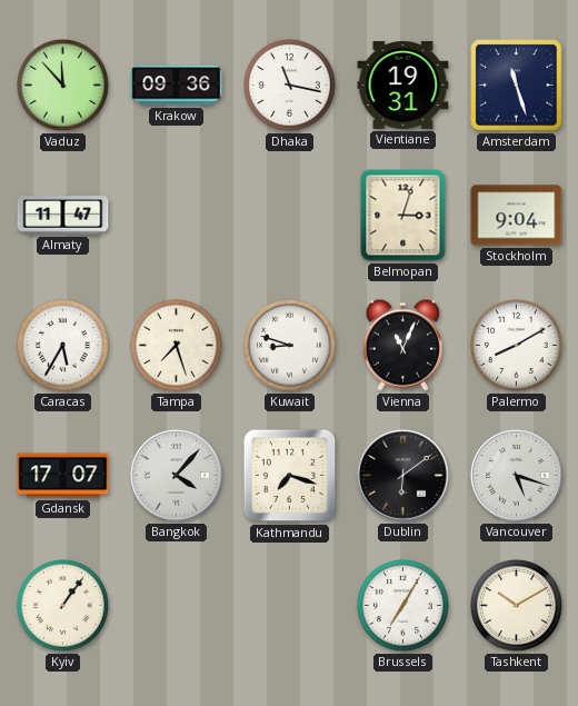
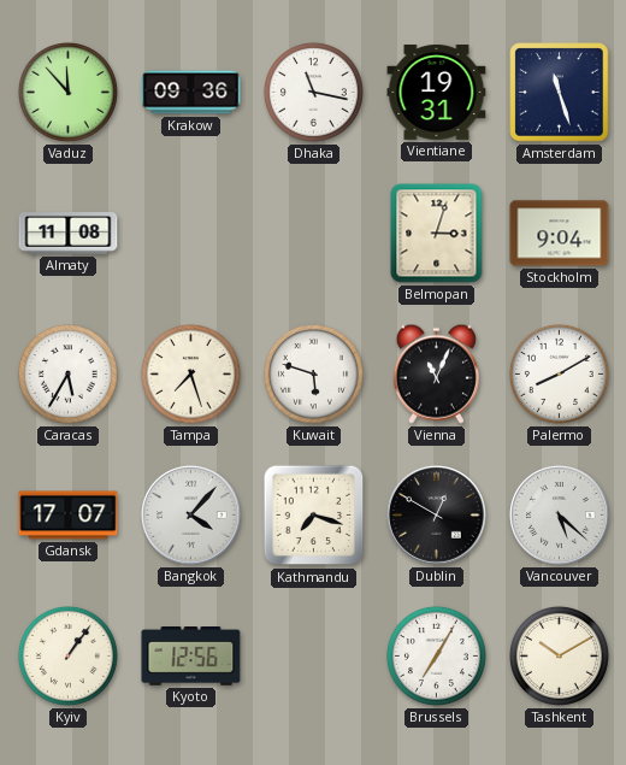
Almaty: 11:47 -> 11:08
Kuwait: 8:48 -> 5:48
Dublin: 6:09 -> 12:50
Vancouver: 5:18 -> 5:22
Kyoto: none -> 12:56
